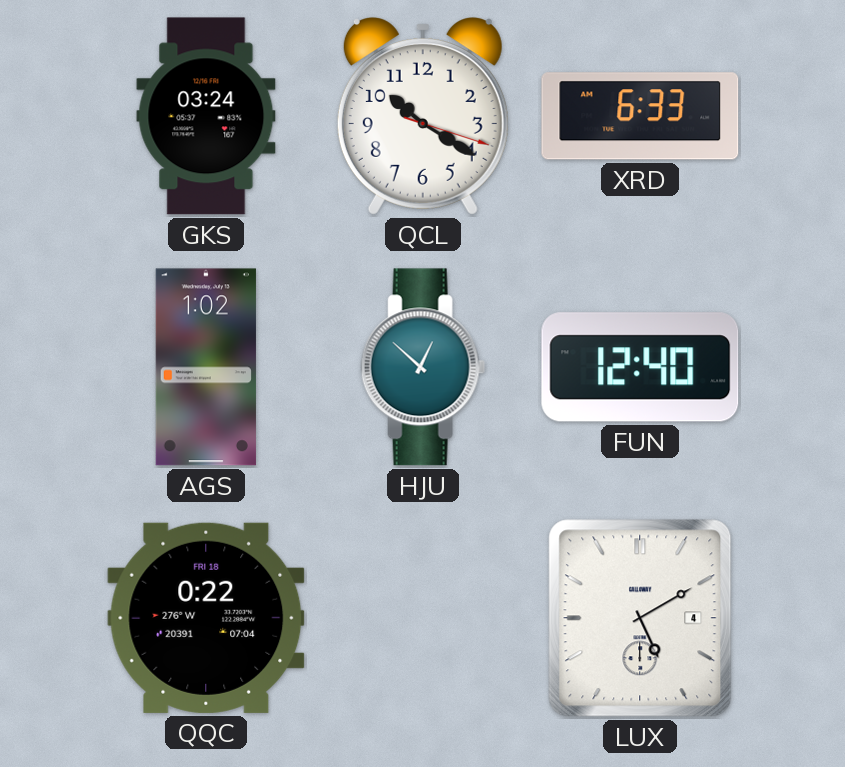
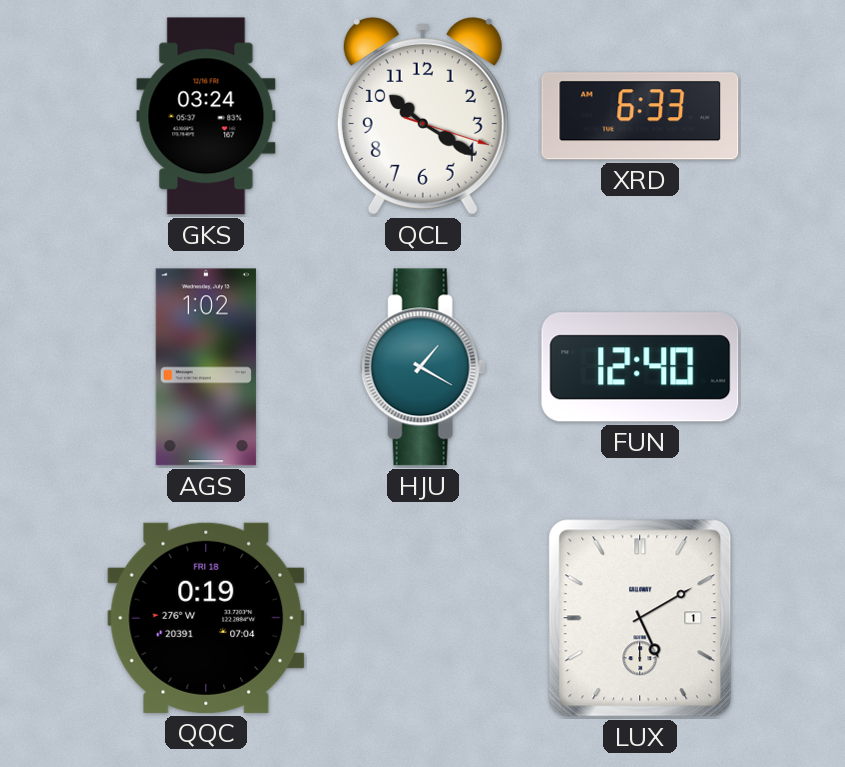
HJU: 12:52 -> 1:20
QQC: 0:22 -> 0:19
LUX date: 4 -> 1
